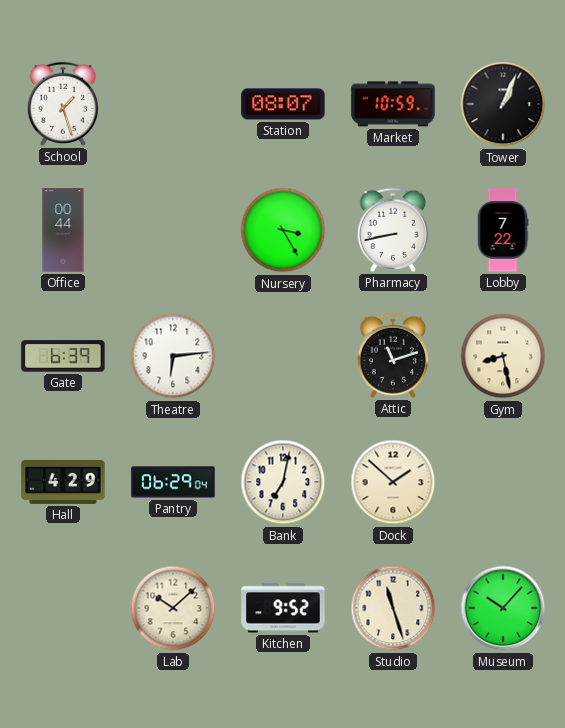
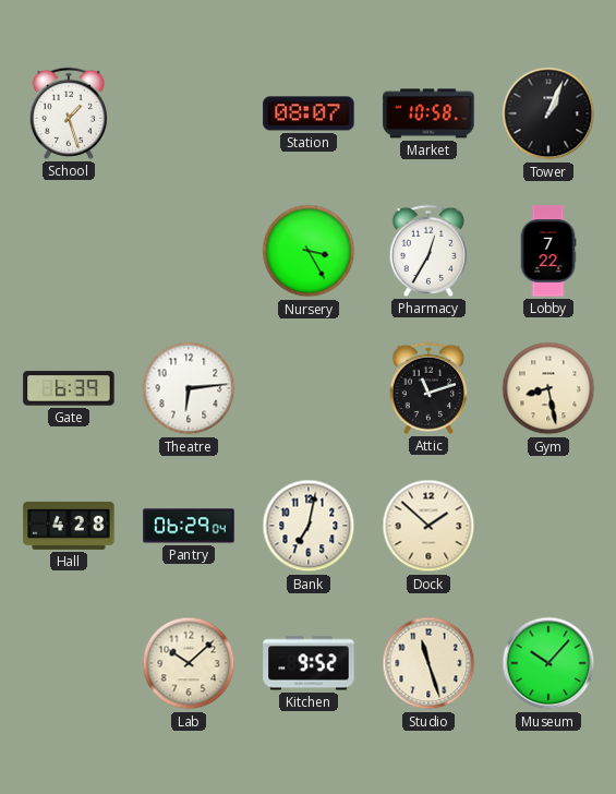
Market: 10:59 -> 10:58
Office: 00:44 -> none
Pharmacy: 8:43 -> 12:35
Hall: 4:29 -> 4:28
